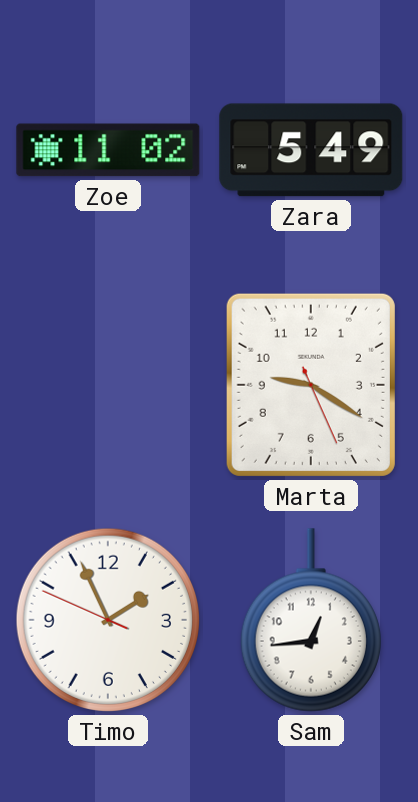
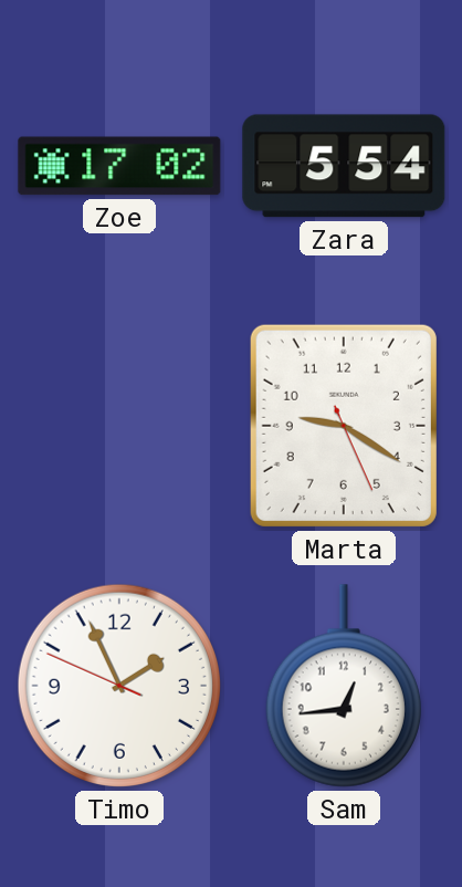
Zoe: 11:02 -> 17:02
Zara: 5:49 -> 5:54
